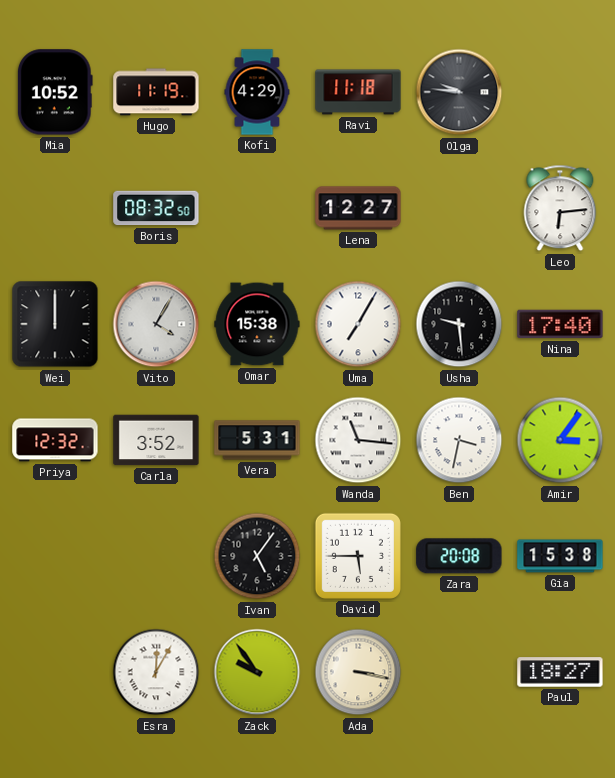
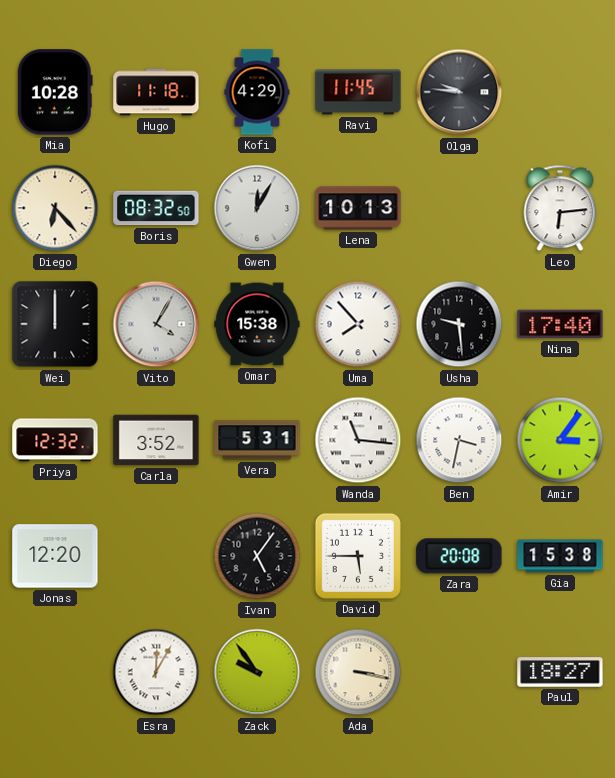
Mia: 10:52 -> 10:28
Hugo: 11:19 -> 11:18
Ravi: 11:18 -> 11:45
Diego: none -> 6:23
Gwen: none -> 12:05
Lena: 12:27 -> 10:13
Uma: 7:05 -> 7:53
Jonas: none -> 12:20
